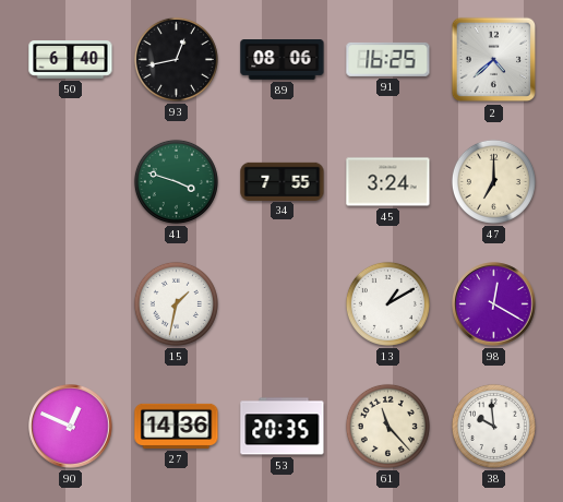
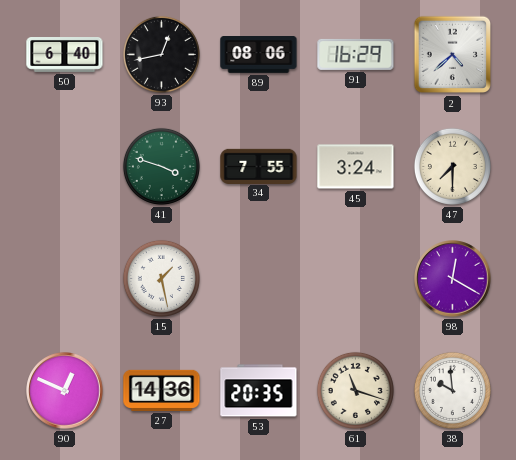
91: 16:25 -> 16:29
47: 7:00 -> 7:30
15: 1:32 -> 1:28
13: 1:10 -> none
61: 11:23 -> 11:18
